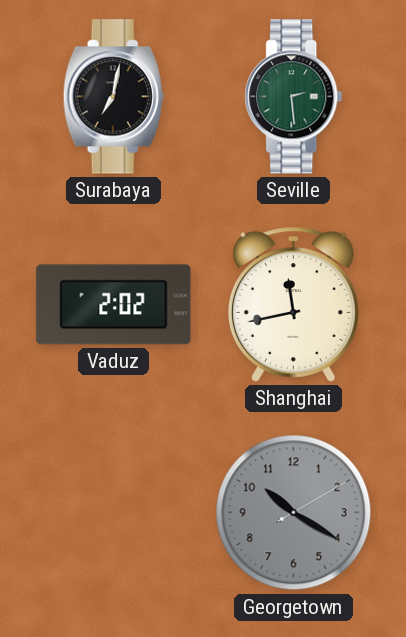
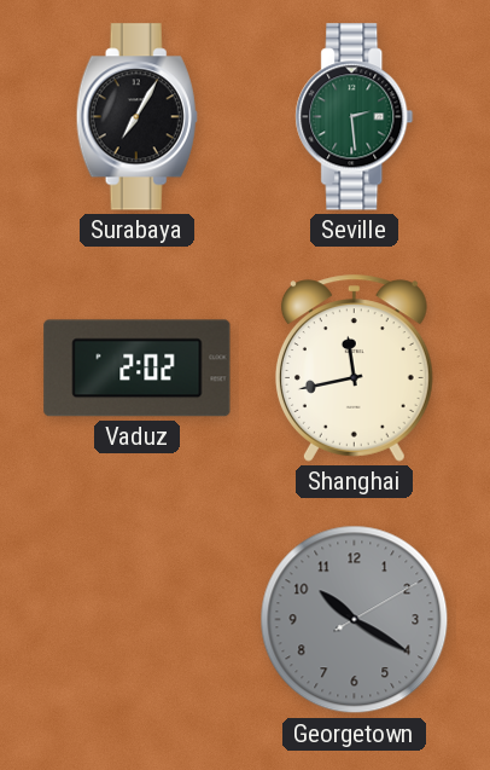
Surabaya: 7:02 -> 7:05
